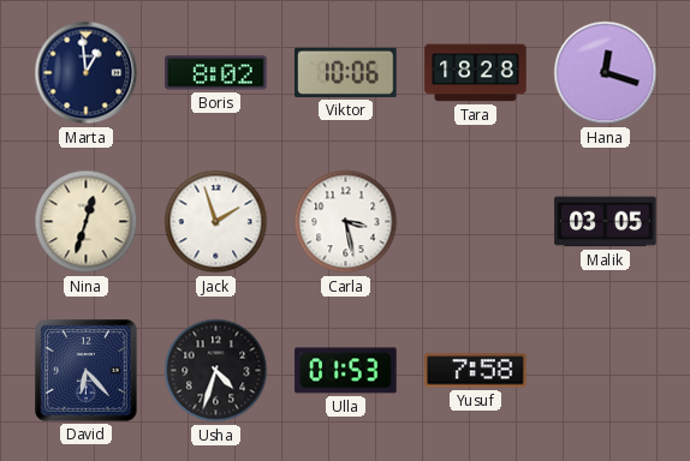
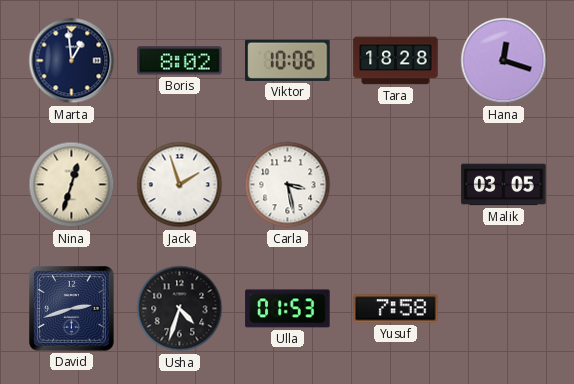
David: 6:23 -> 2:42
